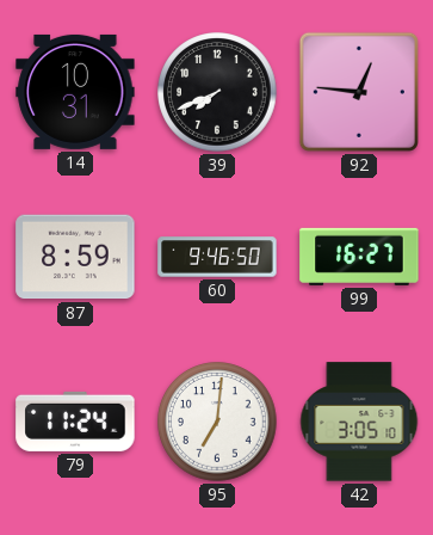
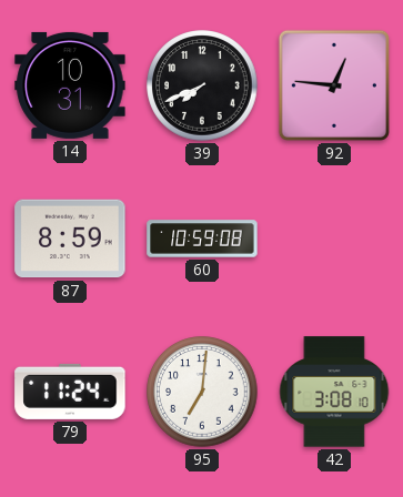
60: 9:46 -> 10:59
99: 16:27 -> none
42: 3:05 -> 3:08
